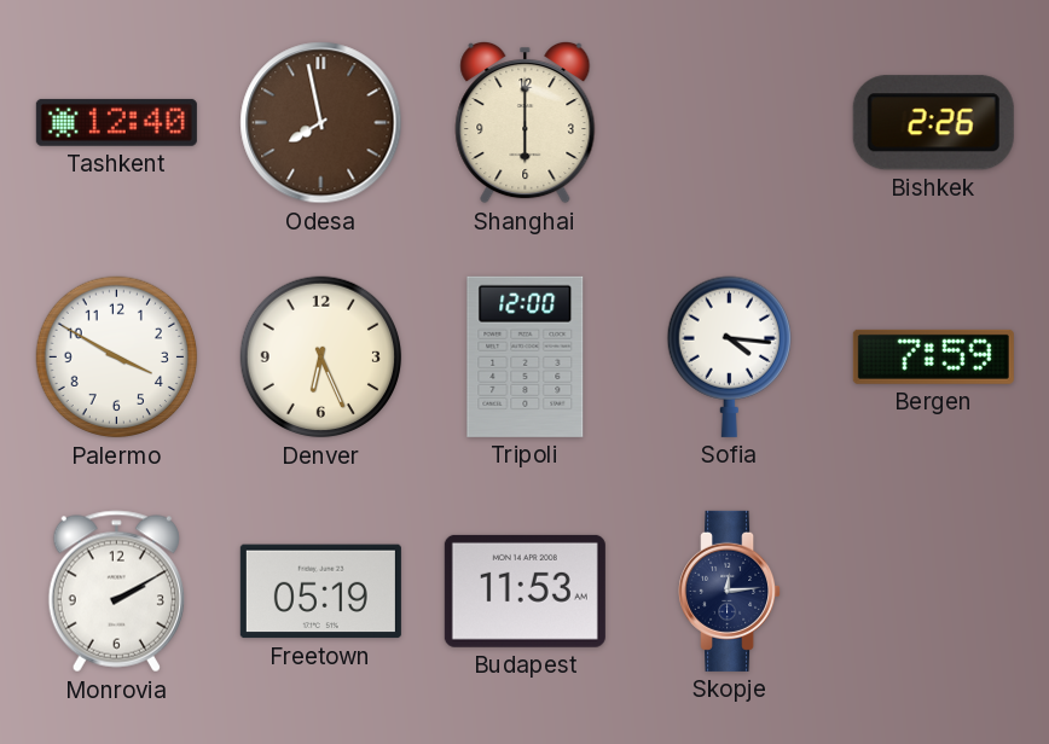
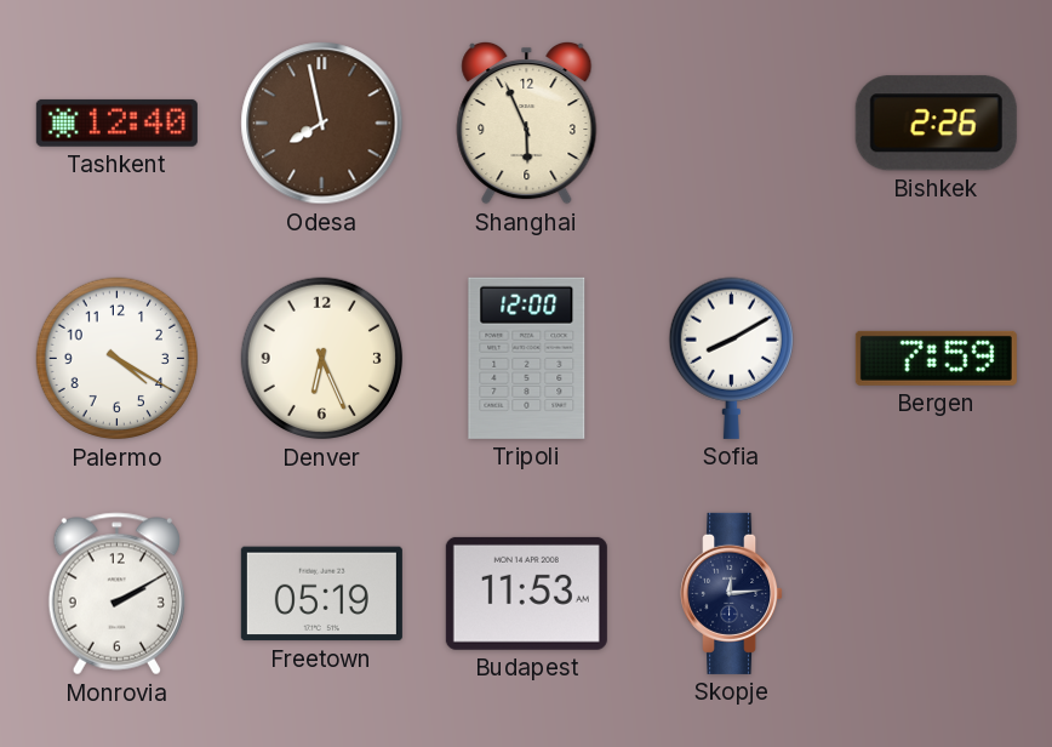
Shanghai: 6:00 -> 5:56
Palermo: 3:50 -> 4:20
Sofia: 4:16 -> 8:10
